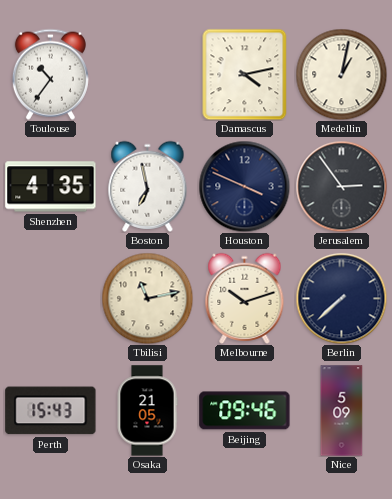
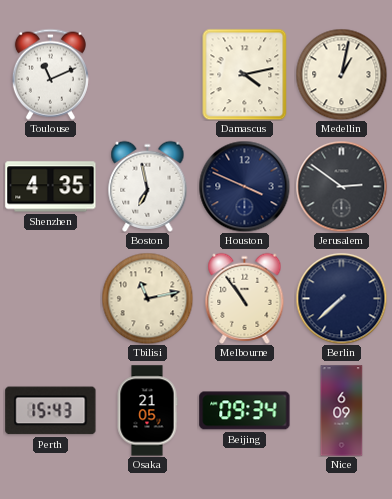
Toulouse: 10:36 -> 11:11
Jerusalem: 2:54 -> 2:51
Melbourne: 10:12 -> 10:54
Beijing: 09:46 -> 09:34
Nice: 5:09 -> 6:09
